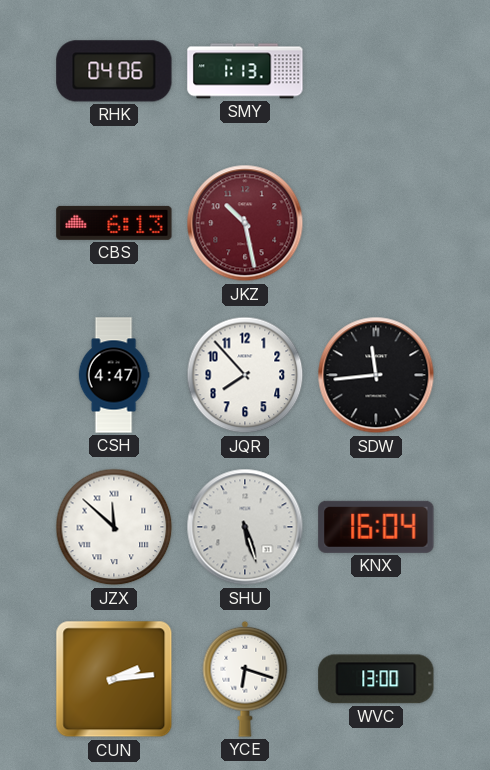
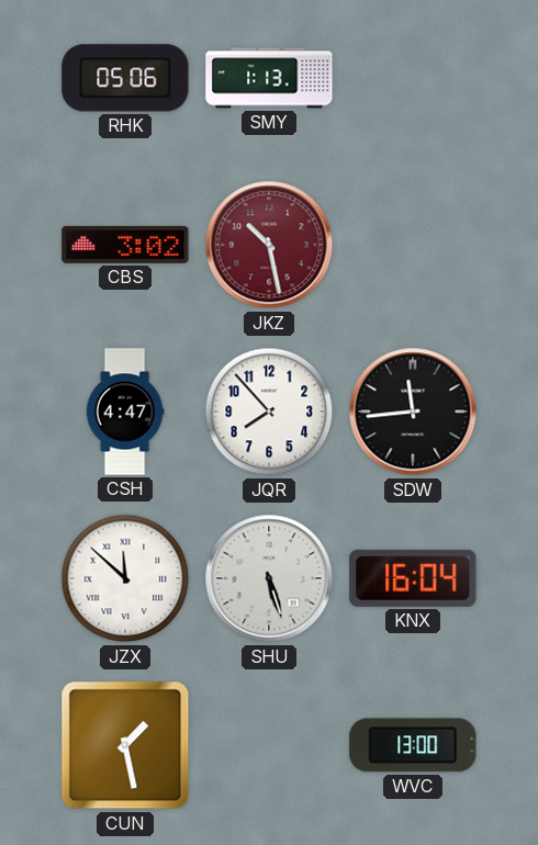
RHK: 04:06 -> 05:06
CBS: 6:13 -> 3:02
CUN: 2:14 -> 1:28
YCE: 6:18 -> none
